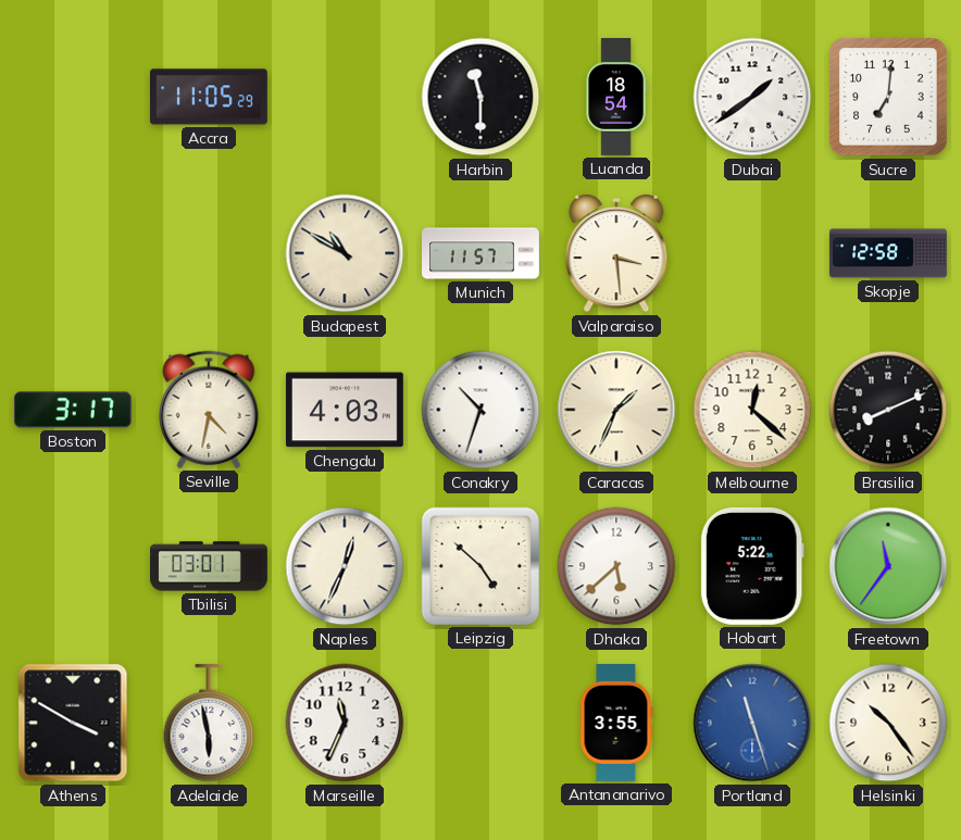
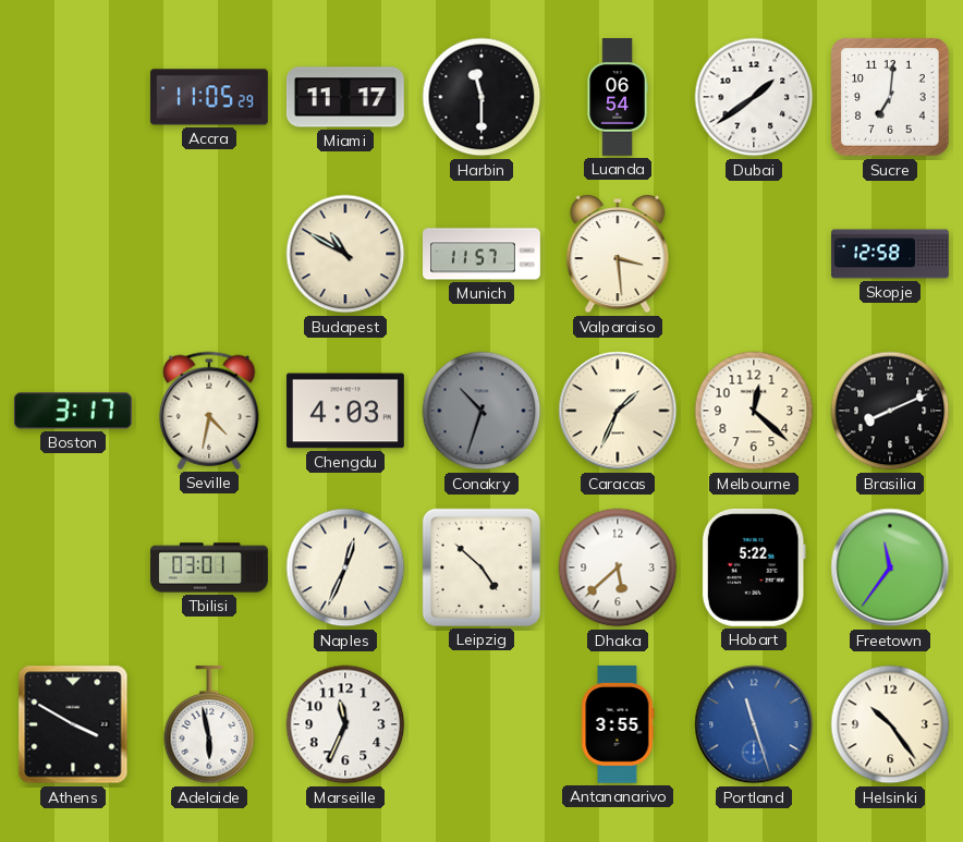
Miami: none -> 11:17
Luanda: 18:54 -> 06:54
Conakry dial: white -> grey
